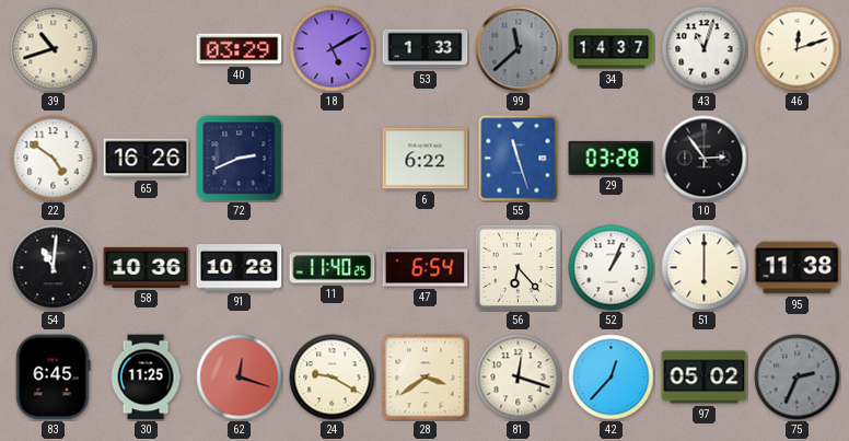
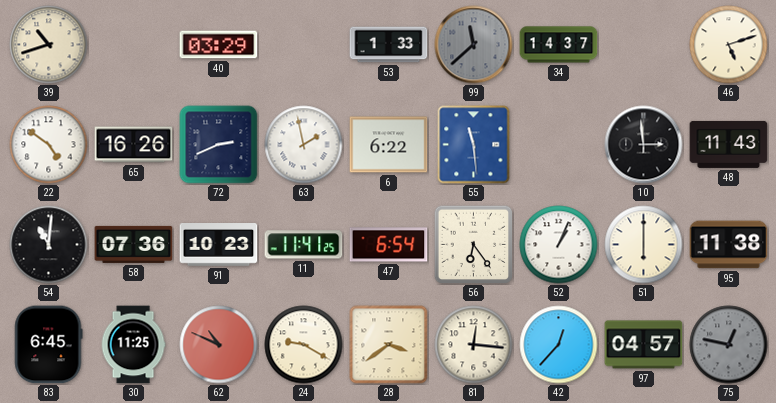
18: 5:10 -> none
43: 11:03 -> none
46: 12:12 -> 5:12
63: none -> 1:58
55: 11:27 -> 11:29
29: 03:28 -> none
10: 2:54 -> 2:59
48: none -> 11:43
58: 10:36 -> 07:36
91: 10:28 -> 10:23
11: 11:40 -> 11:41
56: 6:23 -> 6:24
62: 12:18 -> 10:49
81: 12:18 -> 12:16
97: 05:02 -> 04:57
75: 2:34 -> 12:47
